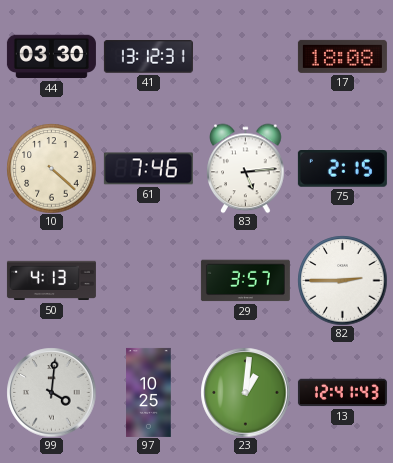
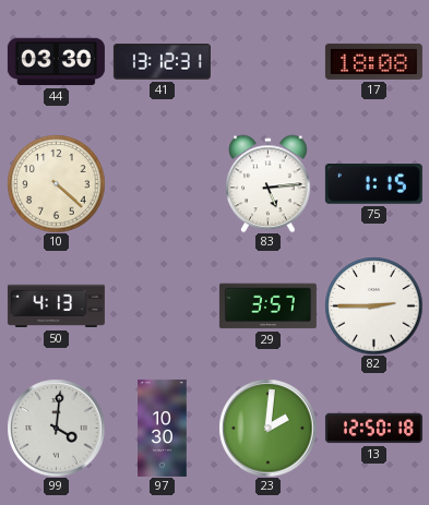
61: 7:46 -> none
75: 2:15 -> 1:15
97: 10:25 -> 10:30
23: 1:01 -> 2:01
13: 12:41 -> 12:50
